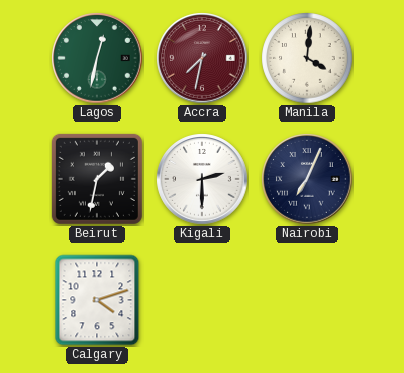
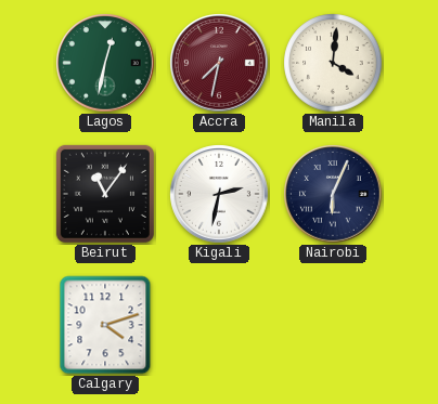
Beirut: 1:32 -> 11:06
Kigali: 2:30 -> 2:32
Nairobi: 7:04 -> 6:04
